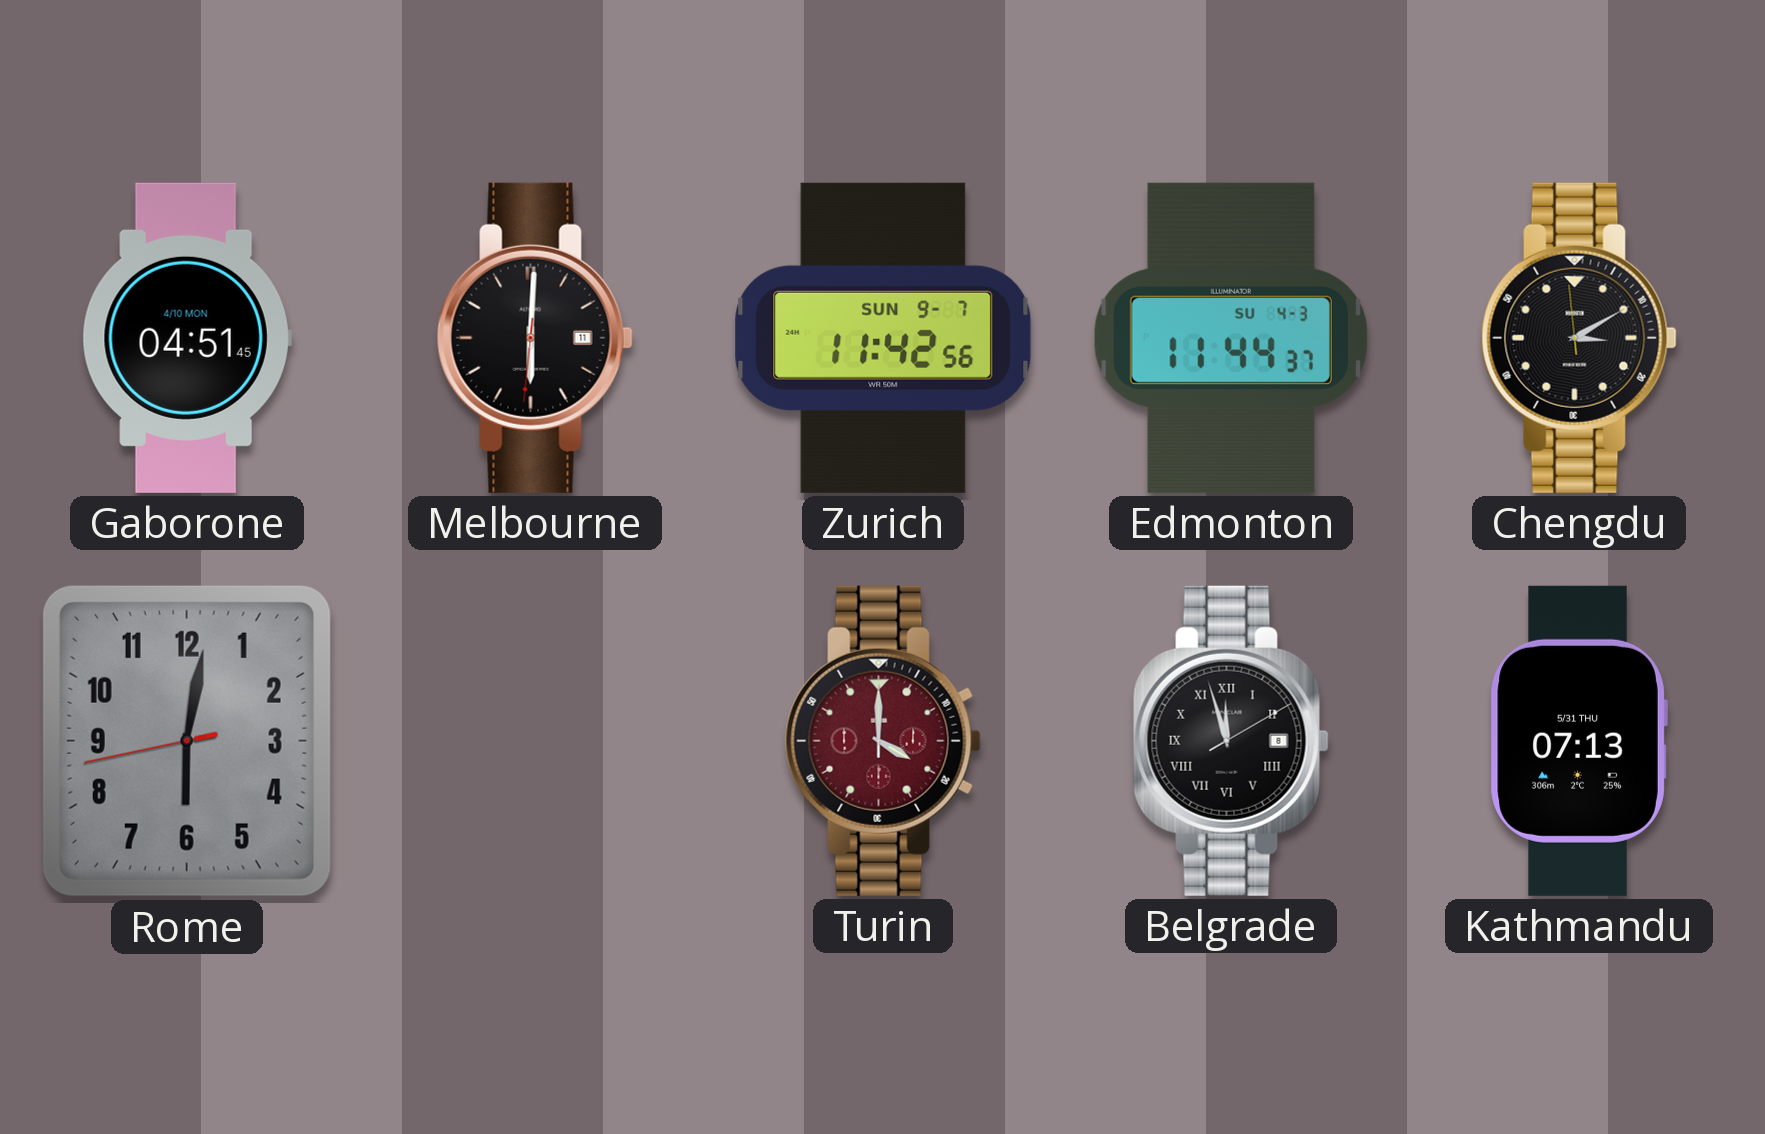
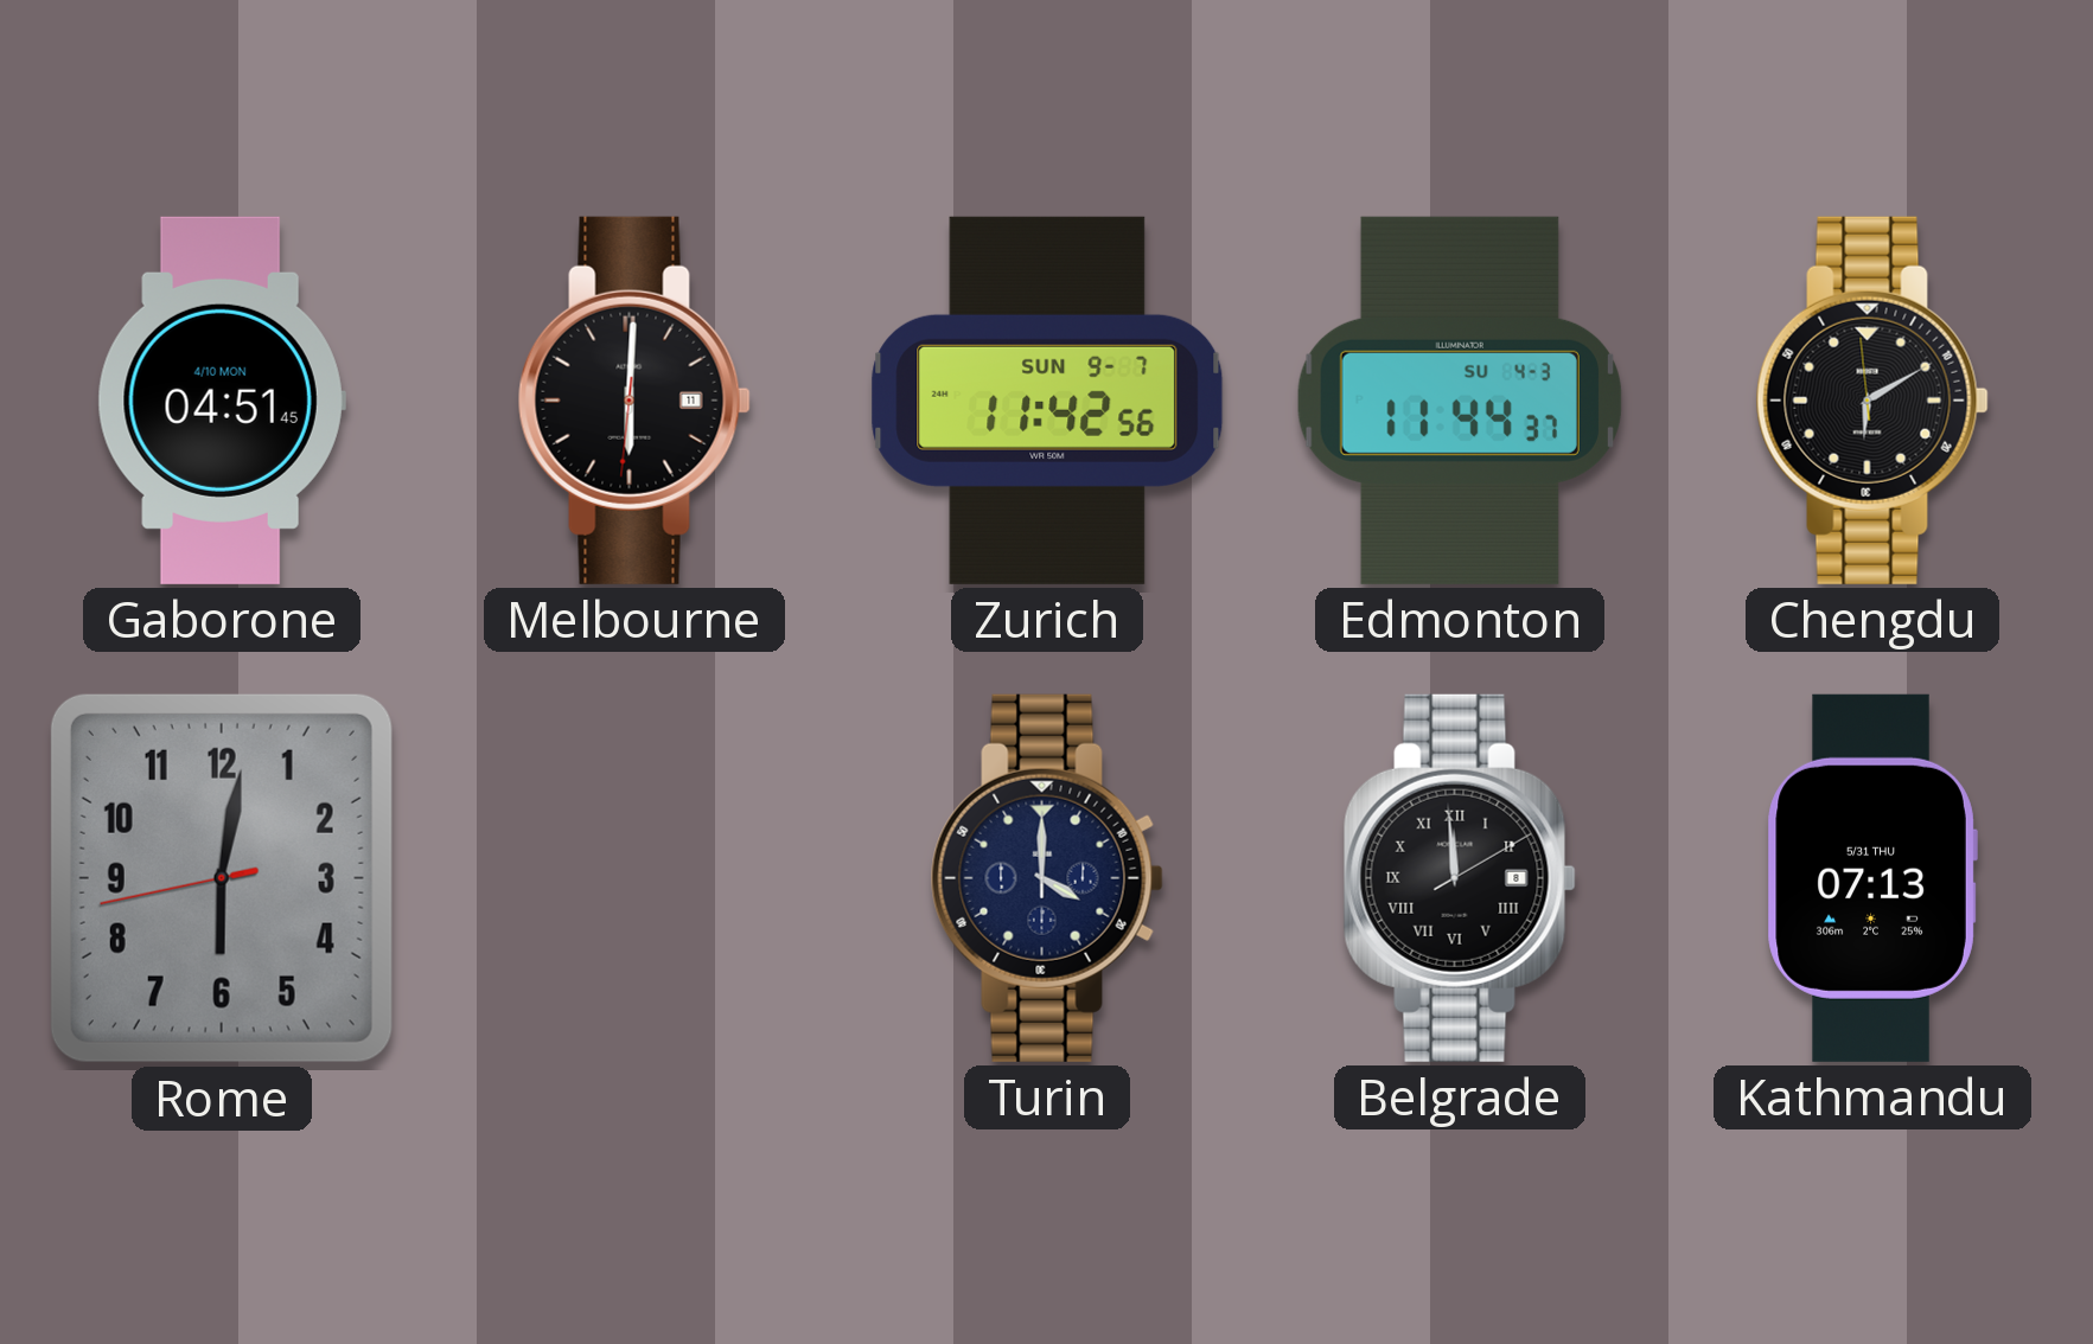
Chengdu: 3:09 -> 6:09
Turin dial: burgundy -> navy
Belgrade: 11:57 -> 11:59
